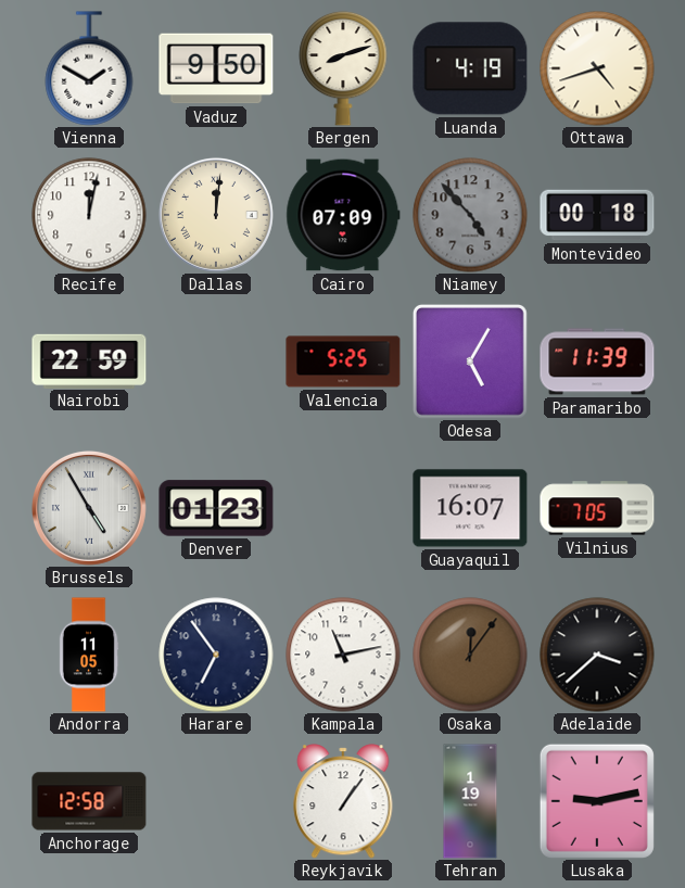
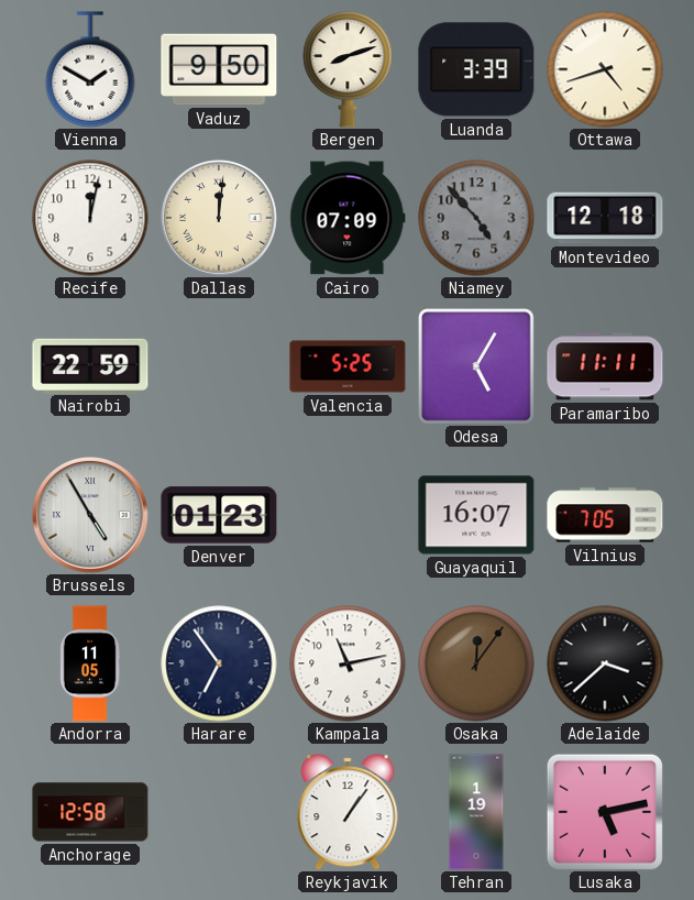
Luanda: 4:19 -> 3:39
Montevideo: 00:18 -> 12:18
Paramaribo: 11:39 -> 11:11
Lusaka: 9:13 -> 5:13
